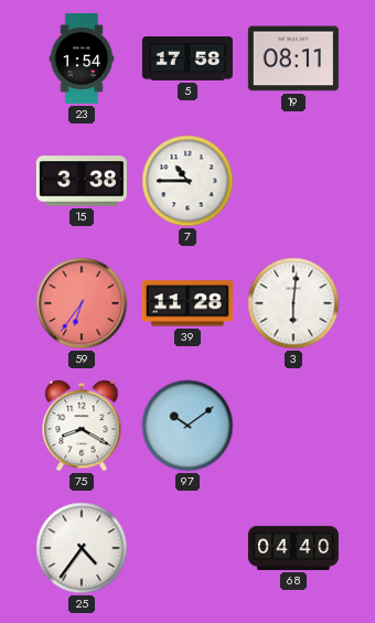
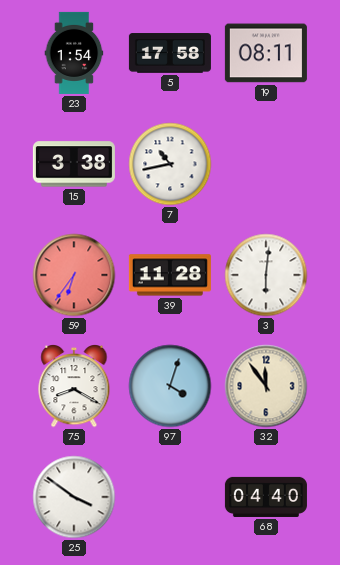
7: 10:45 -> 10:43
97: 10:09 -> 4:03
32: none -> 11:54
25: 4:36 -> 3:51
